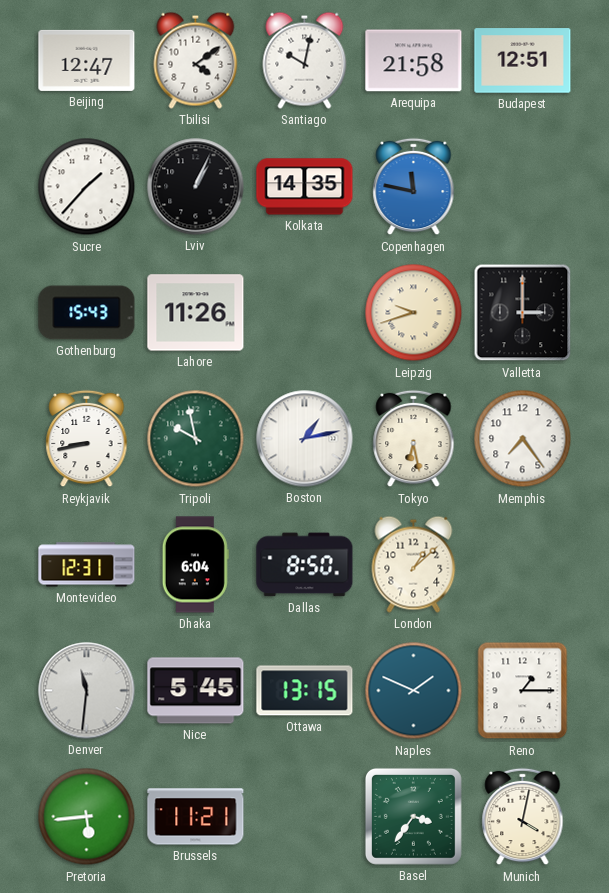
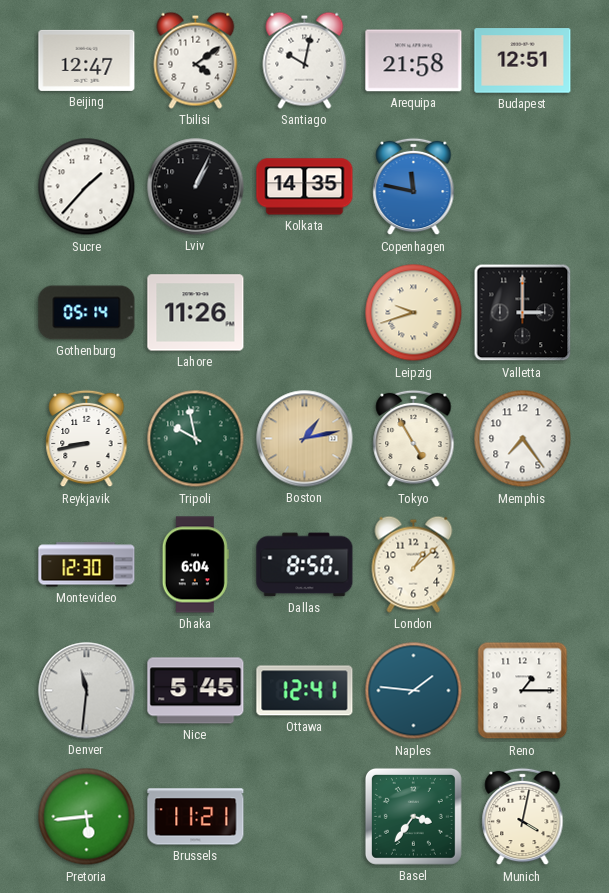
Gothenburg: 15:43 -> 05:14
Boston dial: white -> champagne
Tokyo: 6:28 -> 4:55
Montevideo: 12:31 -> 12:30
Ottawa: 13:15 -> 12:41
Naples: 1:49 -> 1:46
